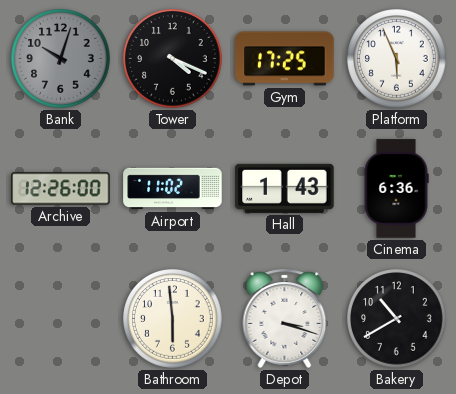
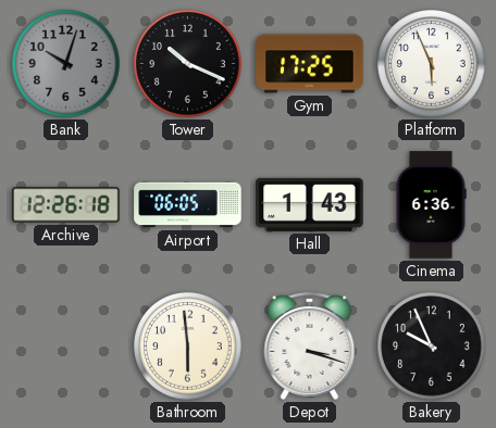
Tower: 4:19 -> 10:19
Archive: 12:26:00 -> 12:26:18
Airport: 11:02 -> 06:05
Bakery: 10:40 -> 9:56
